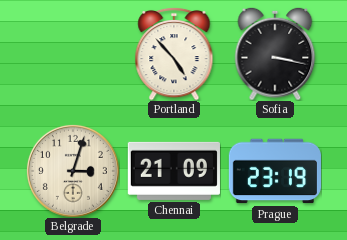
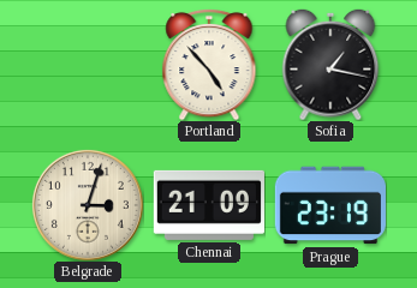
Sofia: 3:17 -> 1:17
